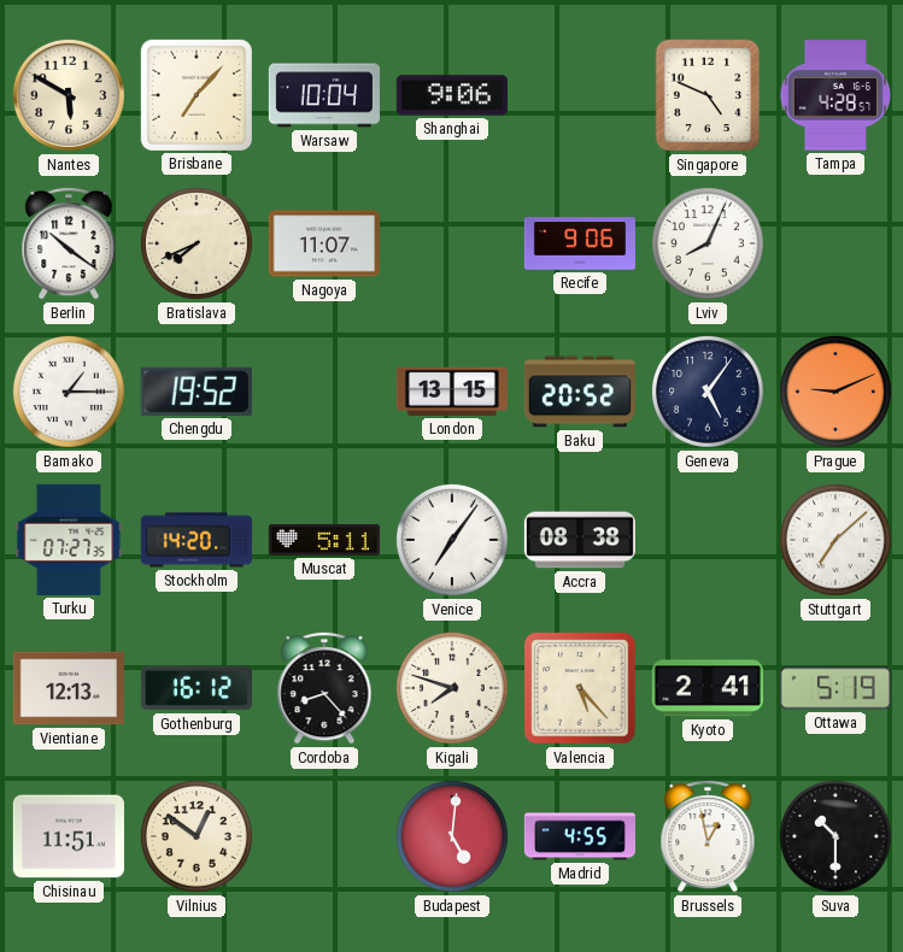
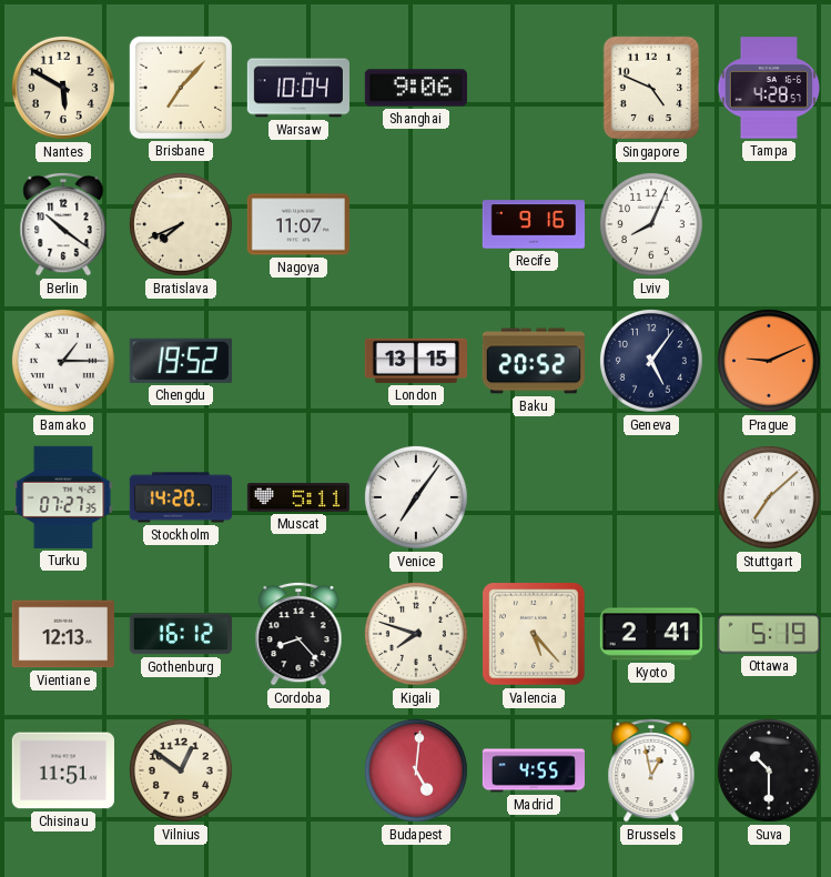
Recife: 9:06 -> 9:16
Accra: 08:38 -> none
